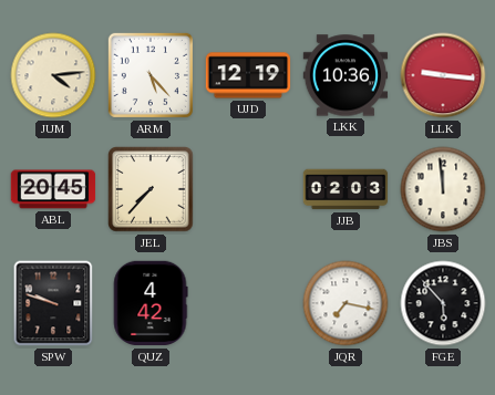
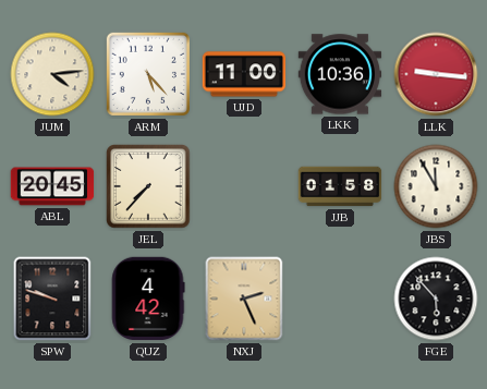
UJD: 12:19 -> 11:00
JJB: 02:03 -> 01:58
JBS: 11:59 -> 11:55
NXJ: none -> 2:26
JQR: 7:17 -> none
